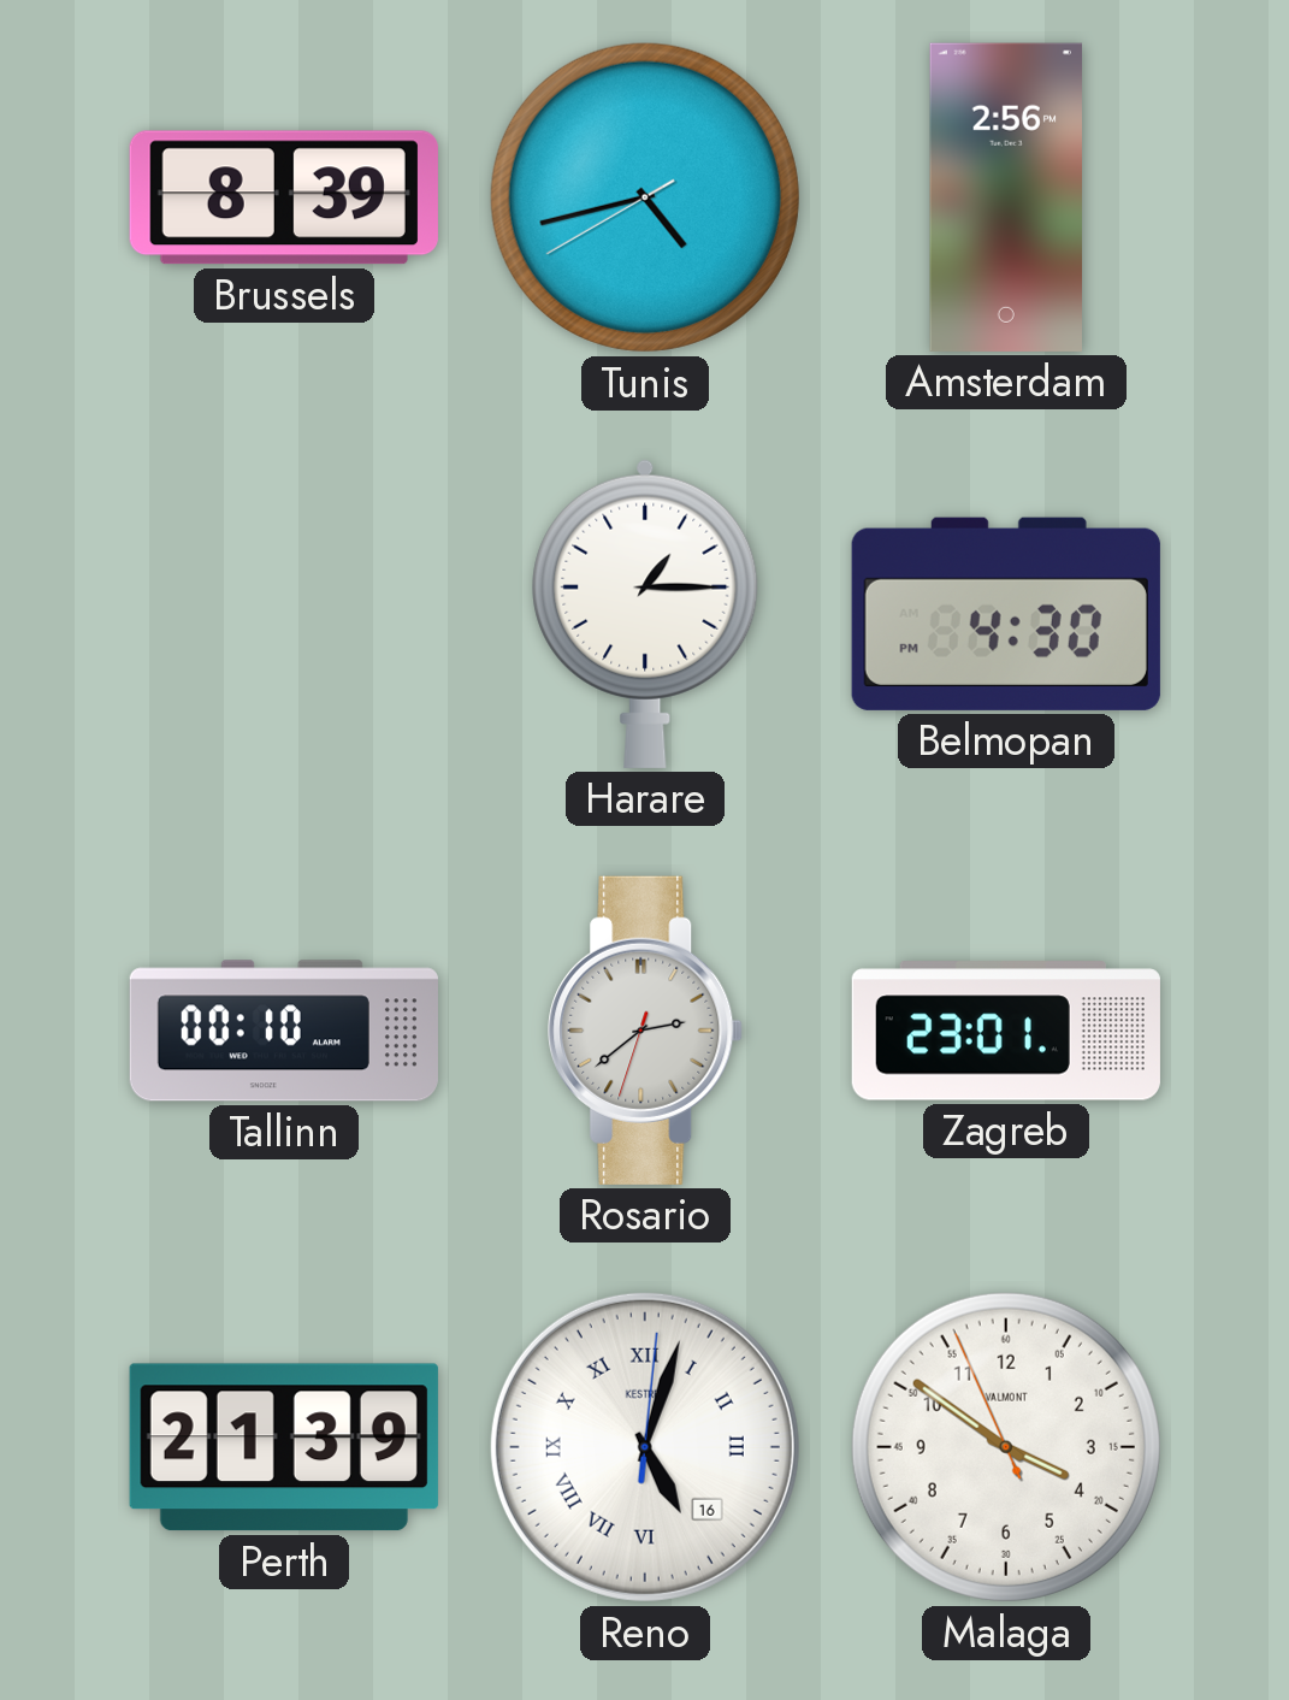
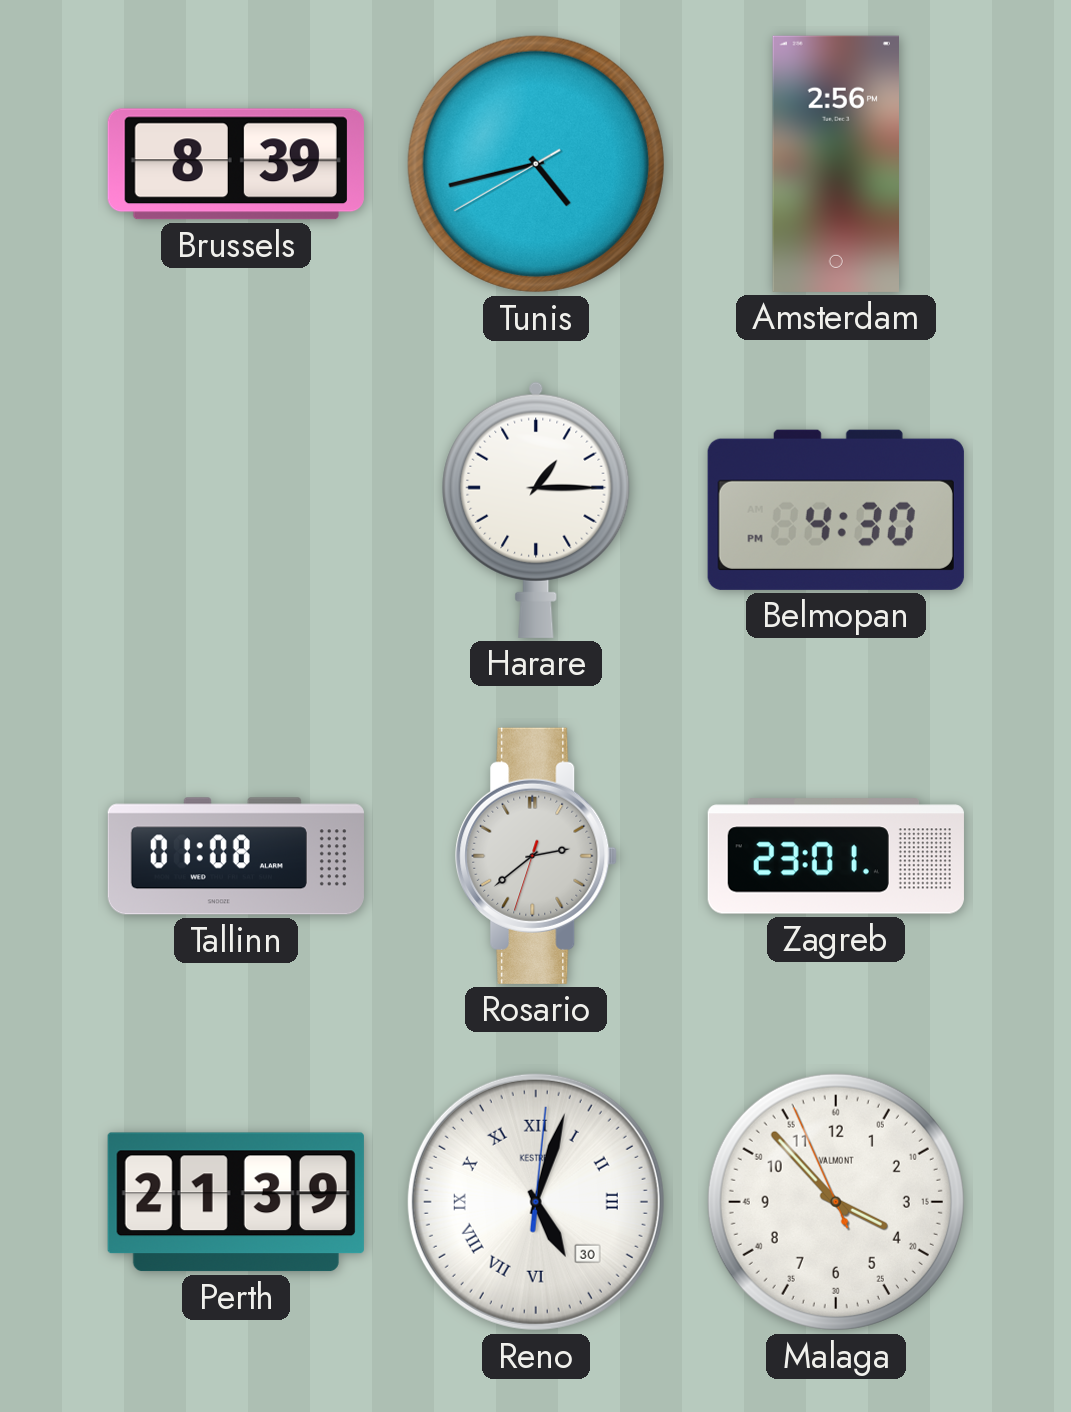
Tallinn: 00:10 -> 01:08
Reno date: 16 -> 30
Malaga: 3:50 -> 3:52
